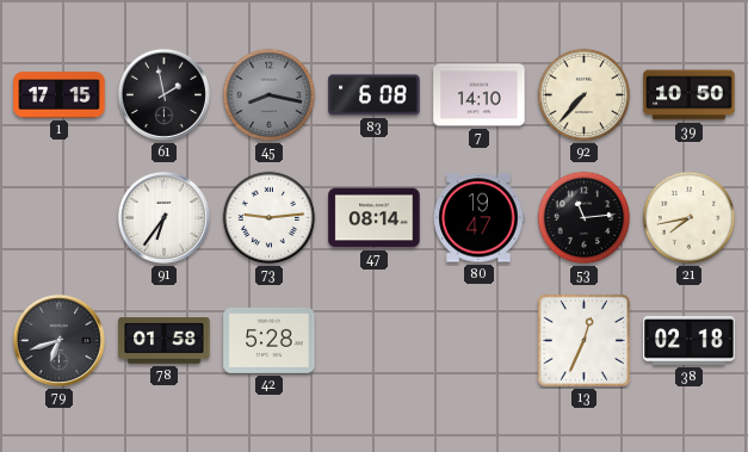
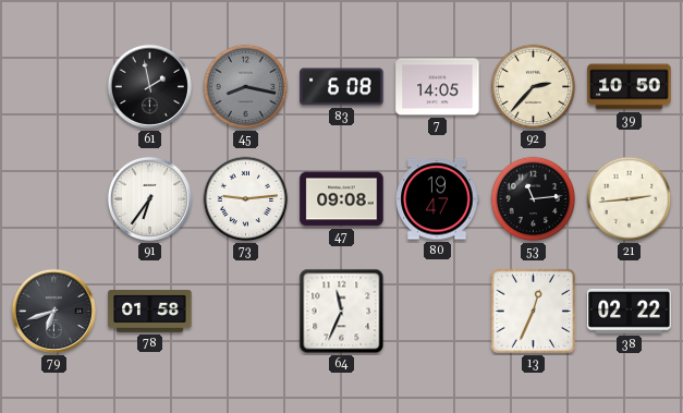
1: 17:15 -> none
7: 14:10 -> 14:05
92: 7:37 -> 2:37
47: 08:14 -> 09:08
21: 7:43 -> 2:44
42: 5:28 -> none
64: none -> 11:34
38: 02:18 -> 02:22
